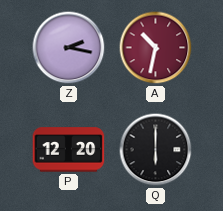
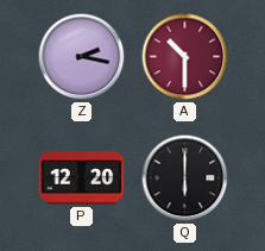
A: 10:32 -> 10:30
